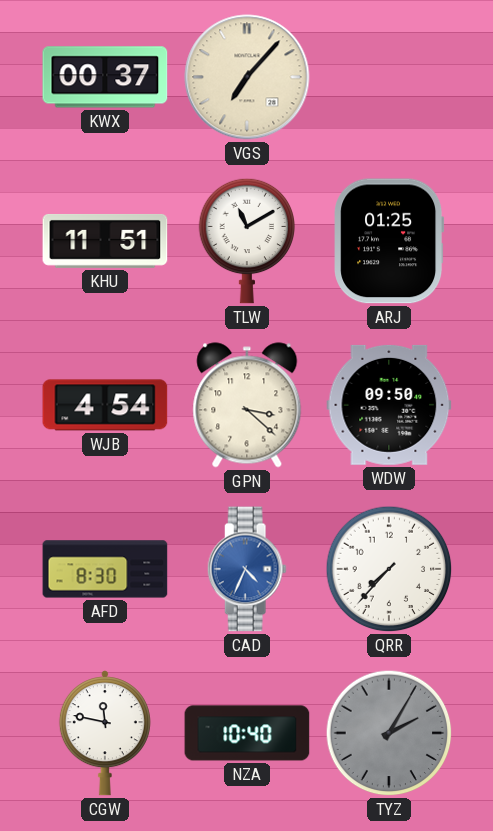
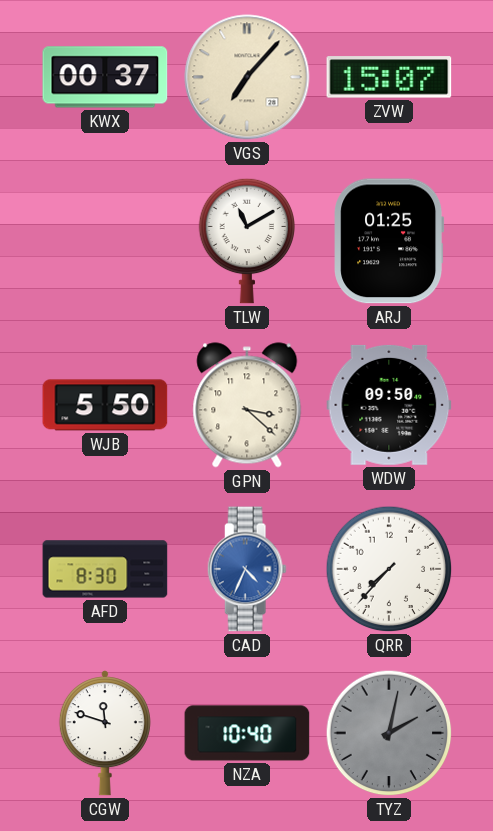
ZVW: none -> 15:07
KHU: 11:51 -> none
WJB: 4:54 -> 5:50
CGW: 11:47 -> 11:48
TYZ: 2:05 -> 2:02
